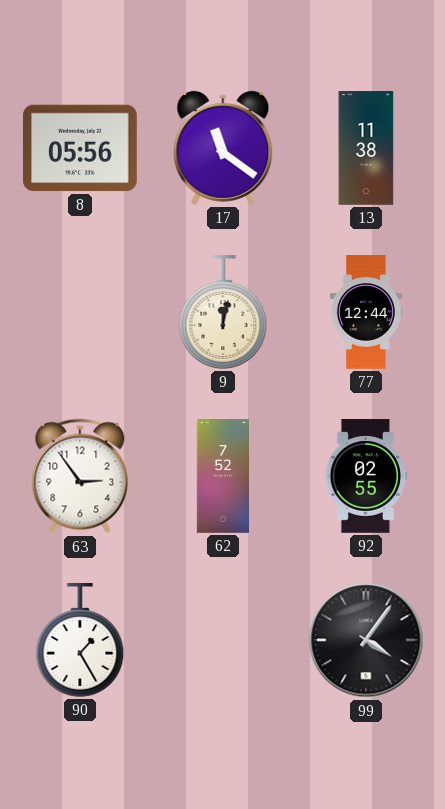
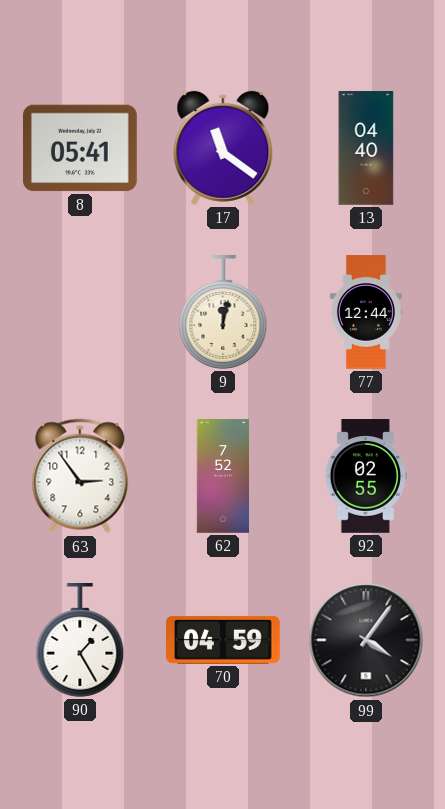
8: 05:56 -> 05:41
13: 11:38 -> 04:40
70: none -> 04:59
